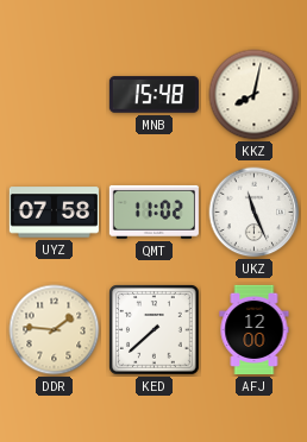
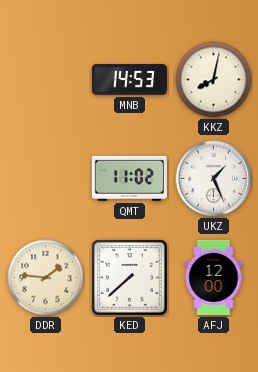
MNB: 15:48 -> 14:53
UYZ: 07:58 -> none
UKZ: 11:26 -> 1:26
